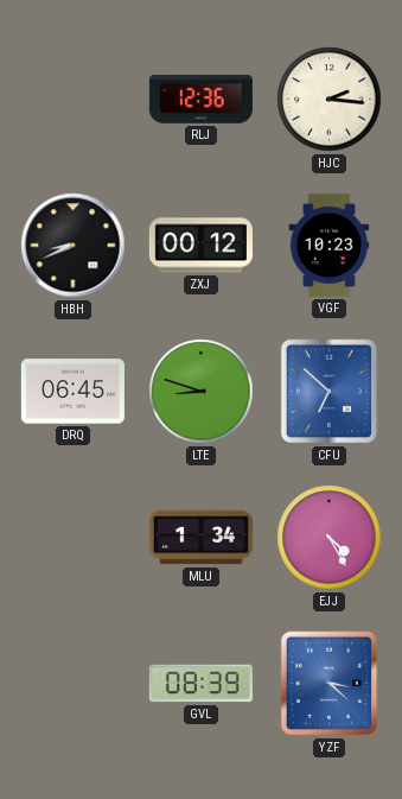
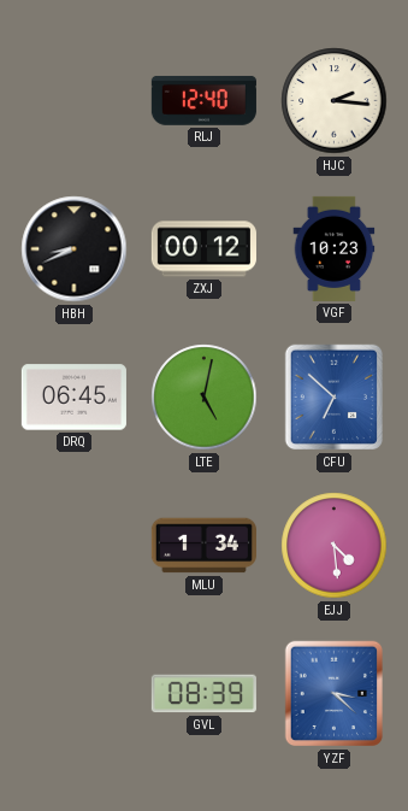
RLJ: 12:36 -> 12:40
LTE: 8:48 -> 5:02
EJJ: 4:25 -> 4:29
